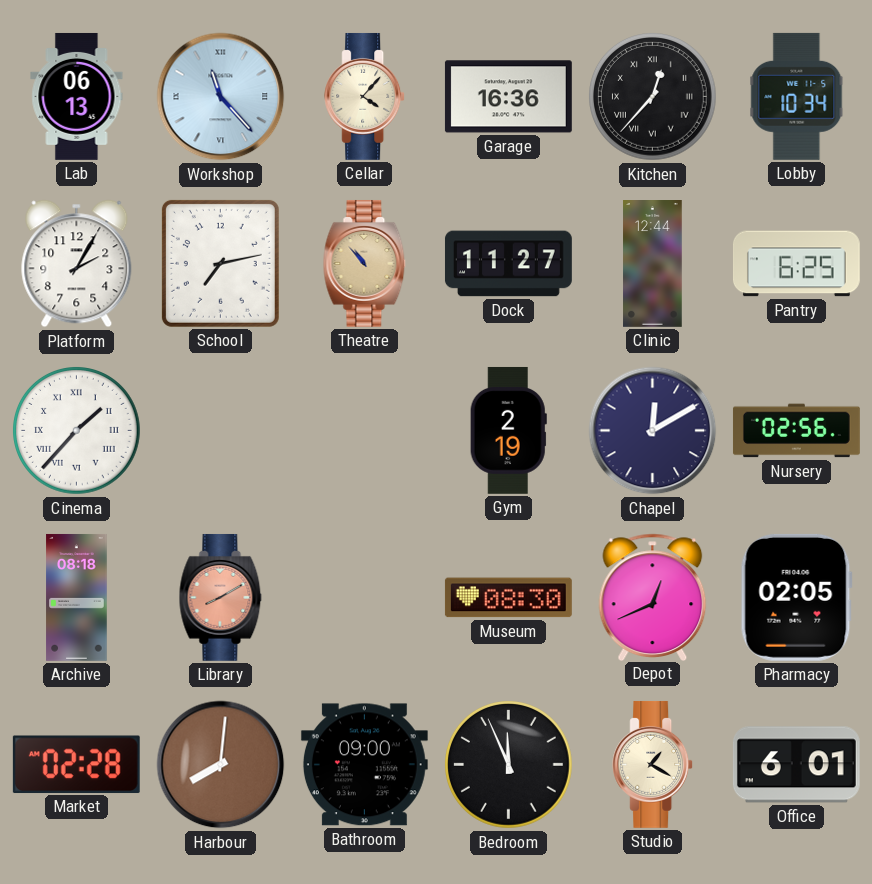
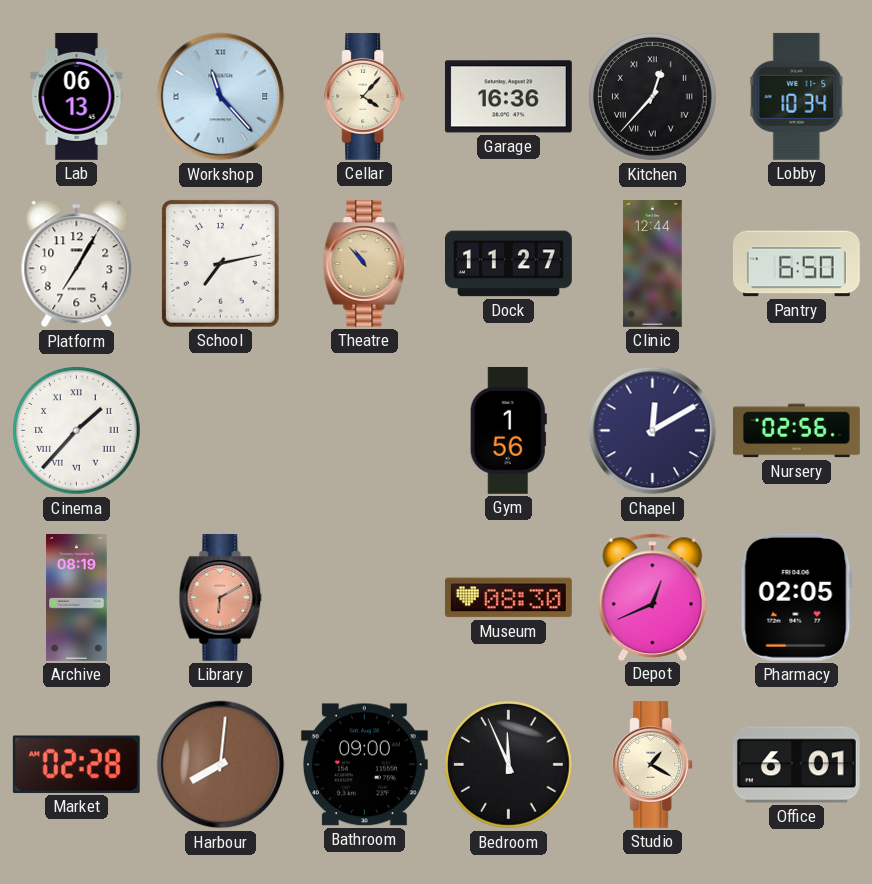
Platform: 2:05 -> 7:05
Pantry: 6:25 -> 6:50
Gym: 2:19 -> 1:56
Archive: 08:18 -> 08:19
Library: 8:10 -> 6:10
